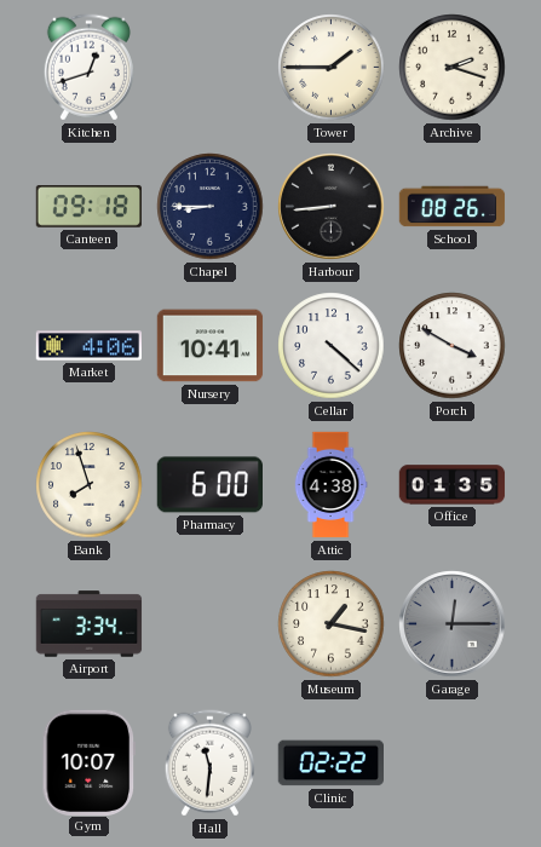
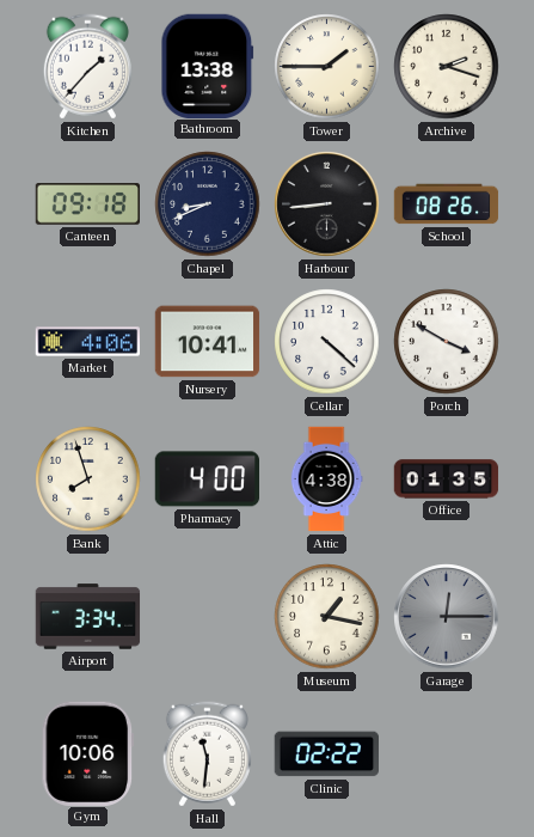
Kitchen: 12:42 -> 1:37
Bathroom: none -> 13:38
Chapel: 8:45 -> 8:41
Pharmacy: 6:00 -> 4:00
Gym: 10:07 -> 10:06
